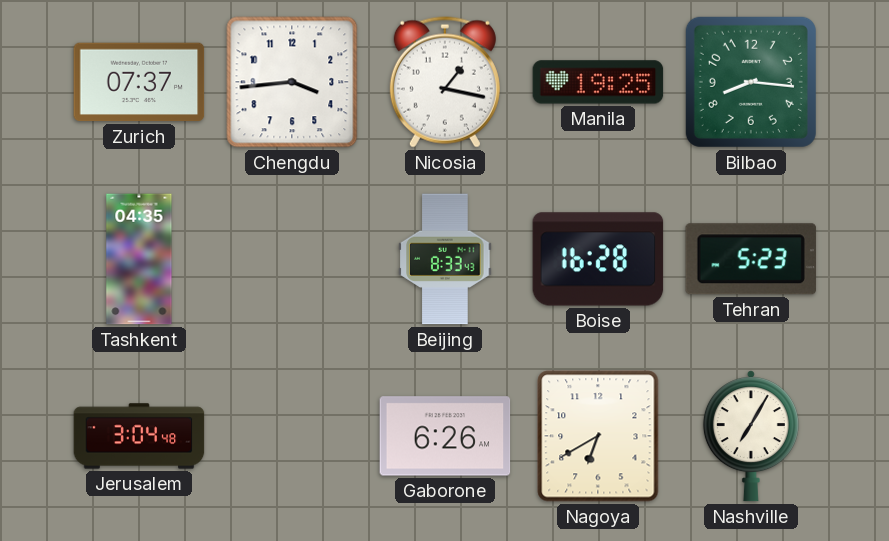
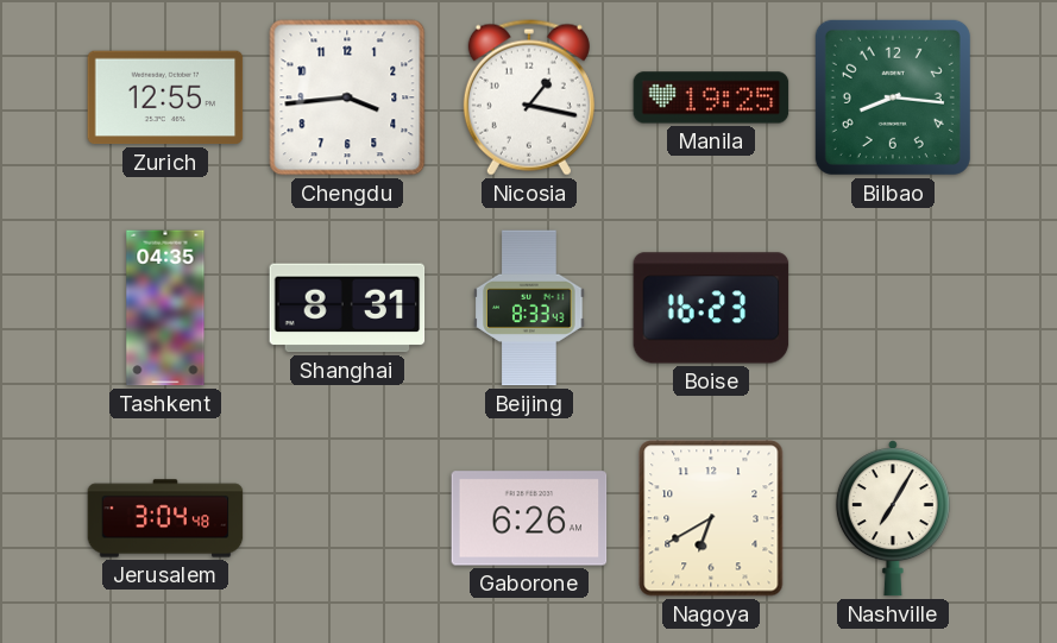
Zurich: 07:37 -> 12:55
Shanghai: none -> 8:31
Boise: 16:28 -> 16:23
Tehran: 5:23 -> none
